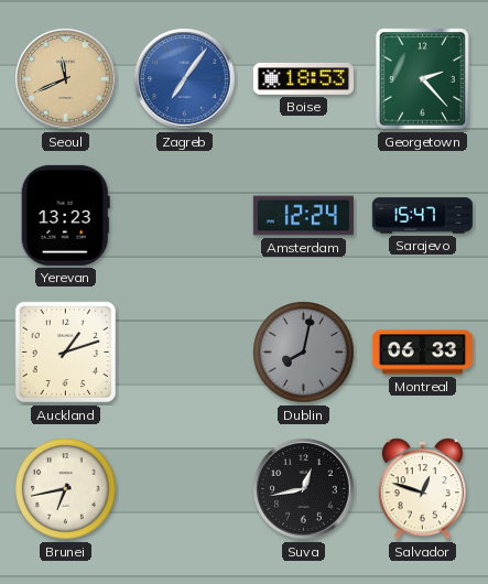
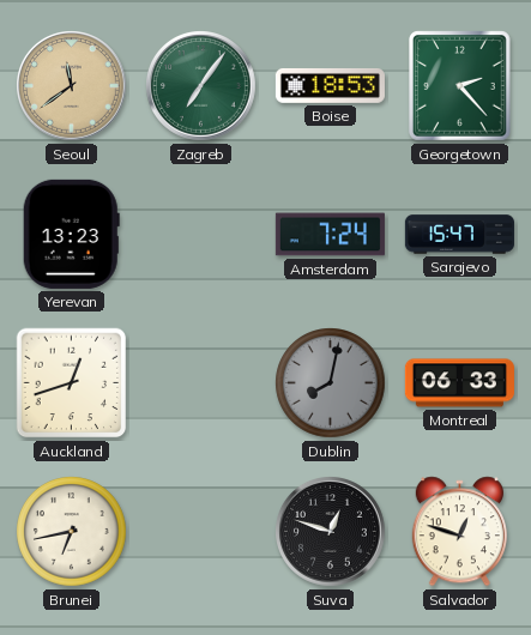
Seoul: 11:41 -> 11:39
Zagreb dial: blue -> green
Amsterdam: 12:24 -> 7:24
Auckland: 1:12 -> 12:42
Suva: 12:43 -> 12:48
